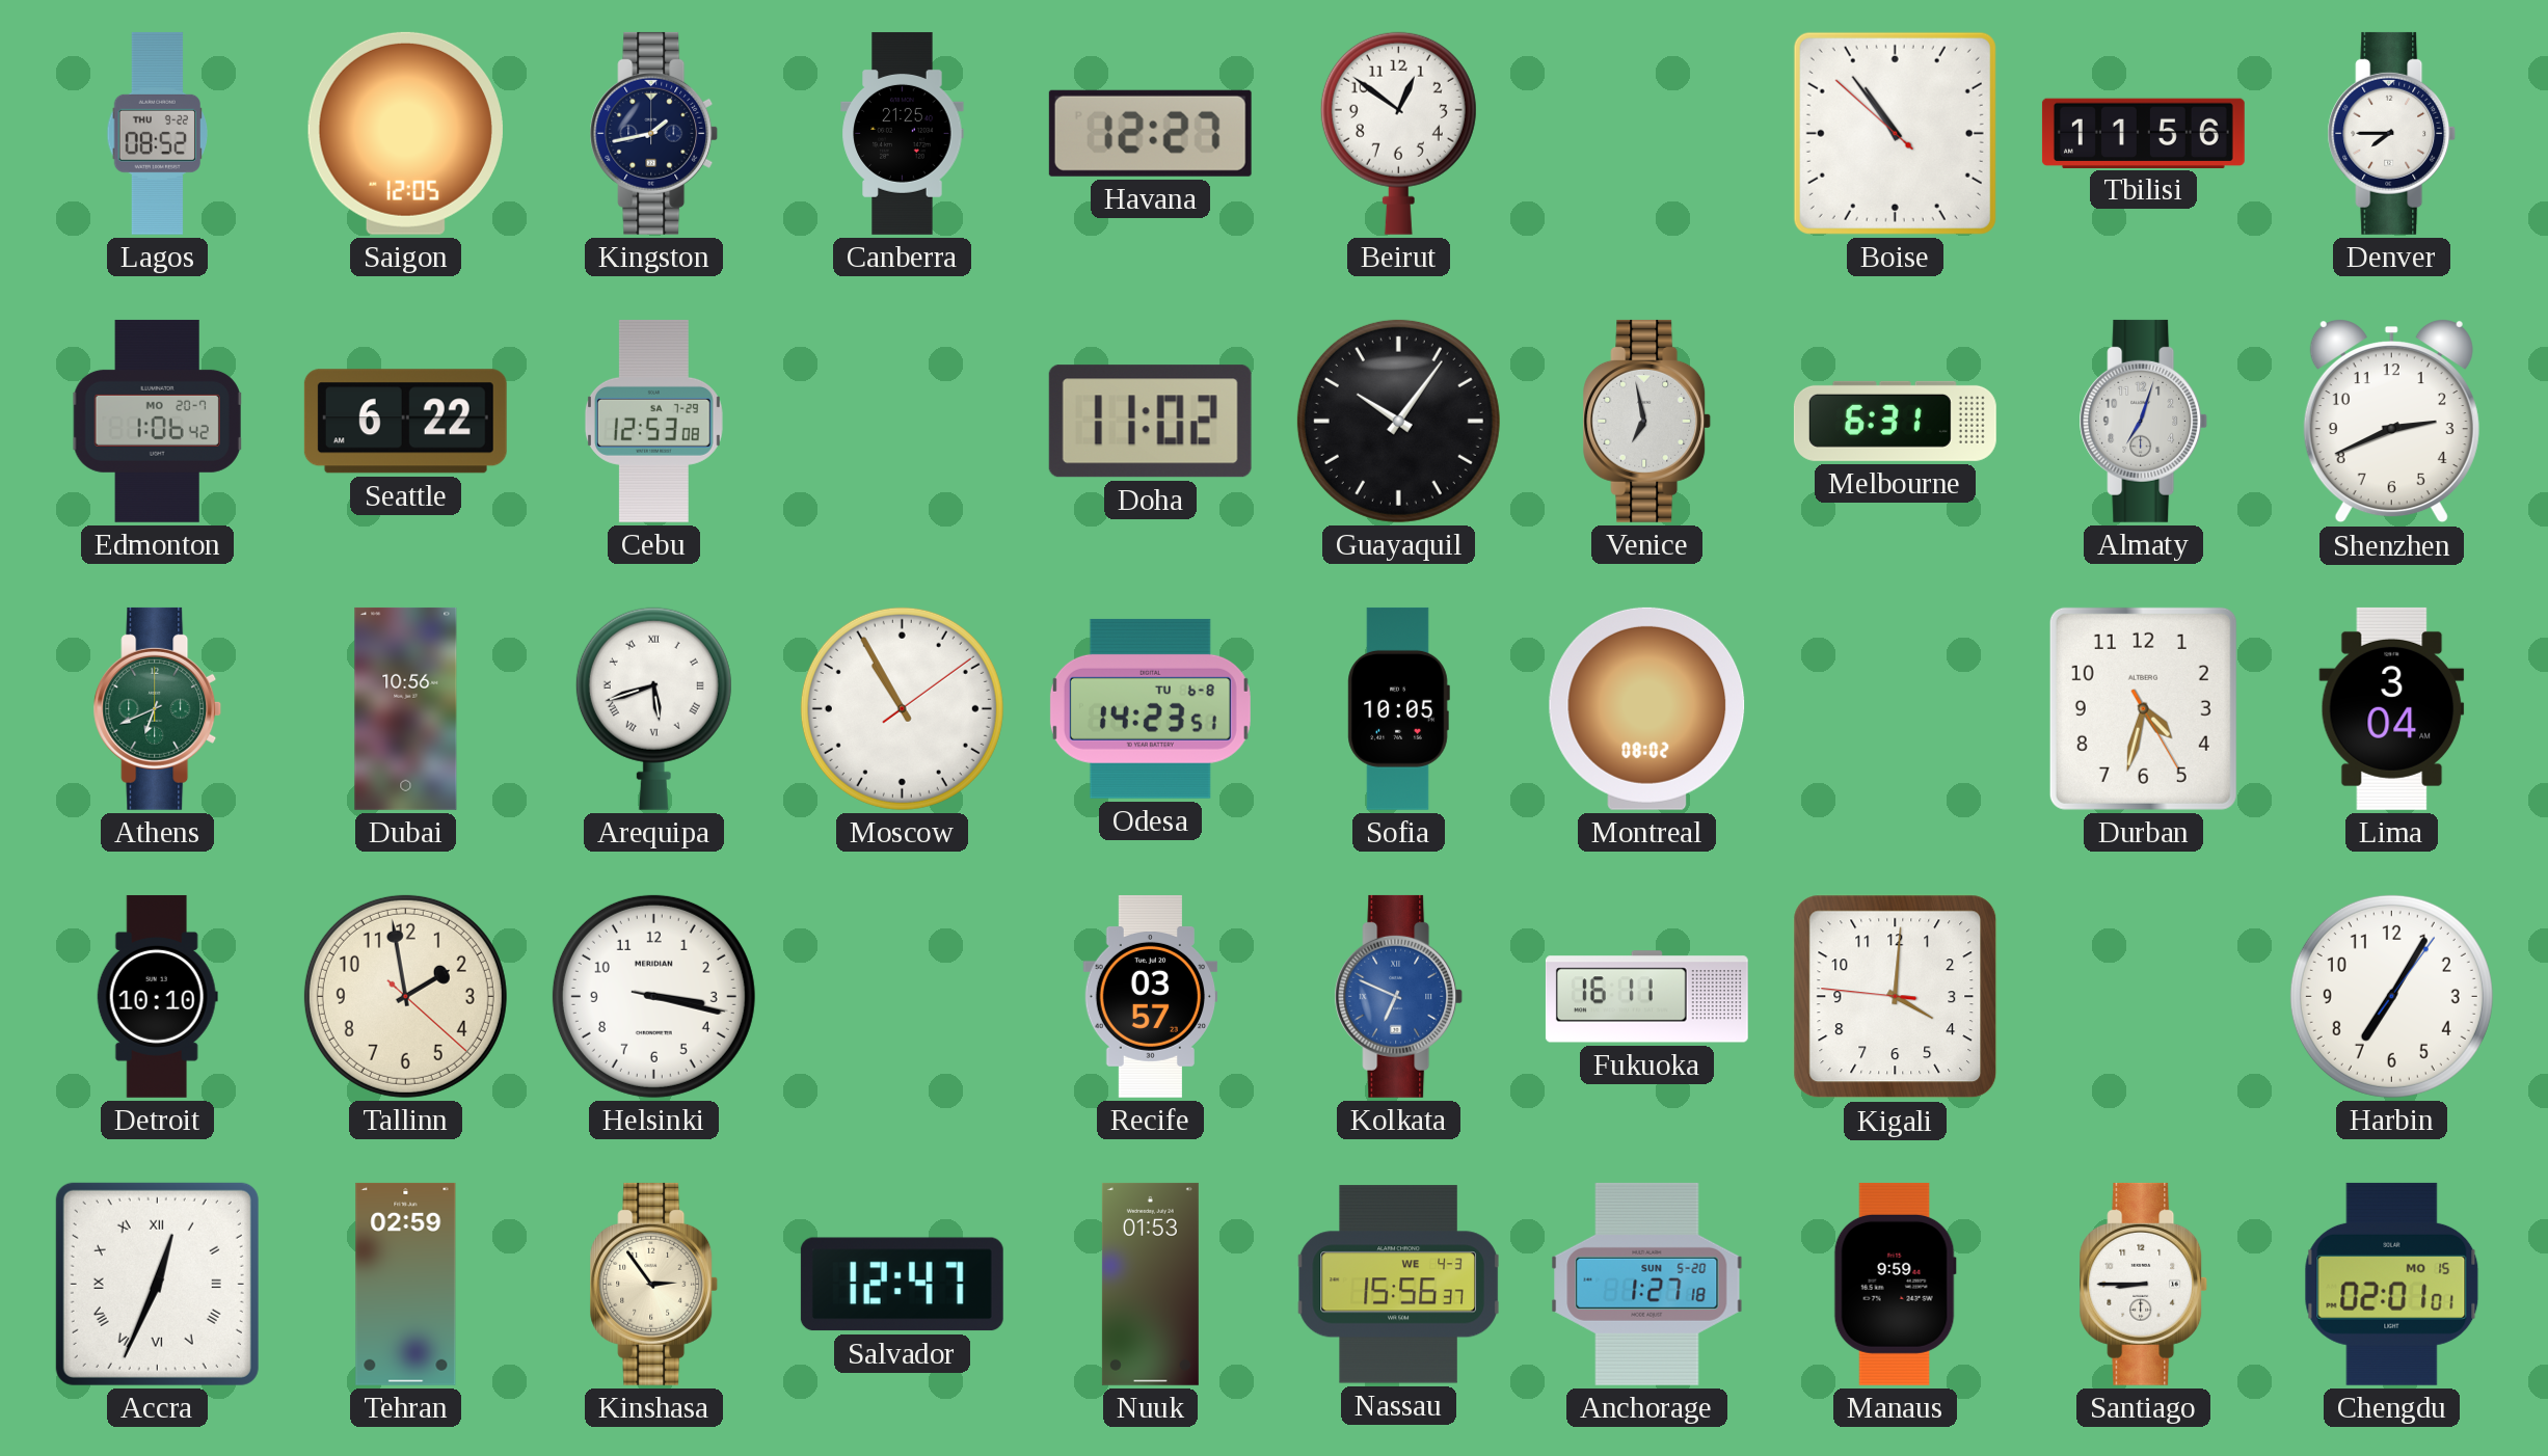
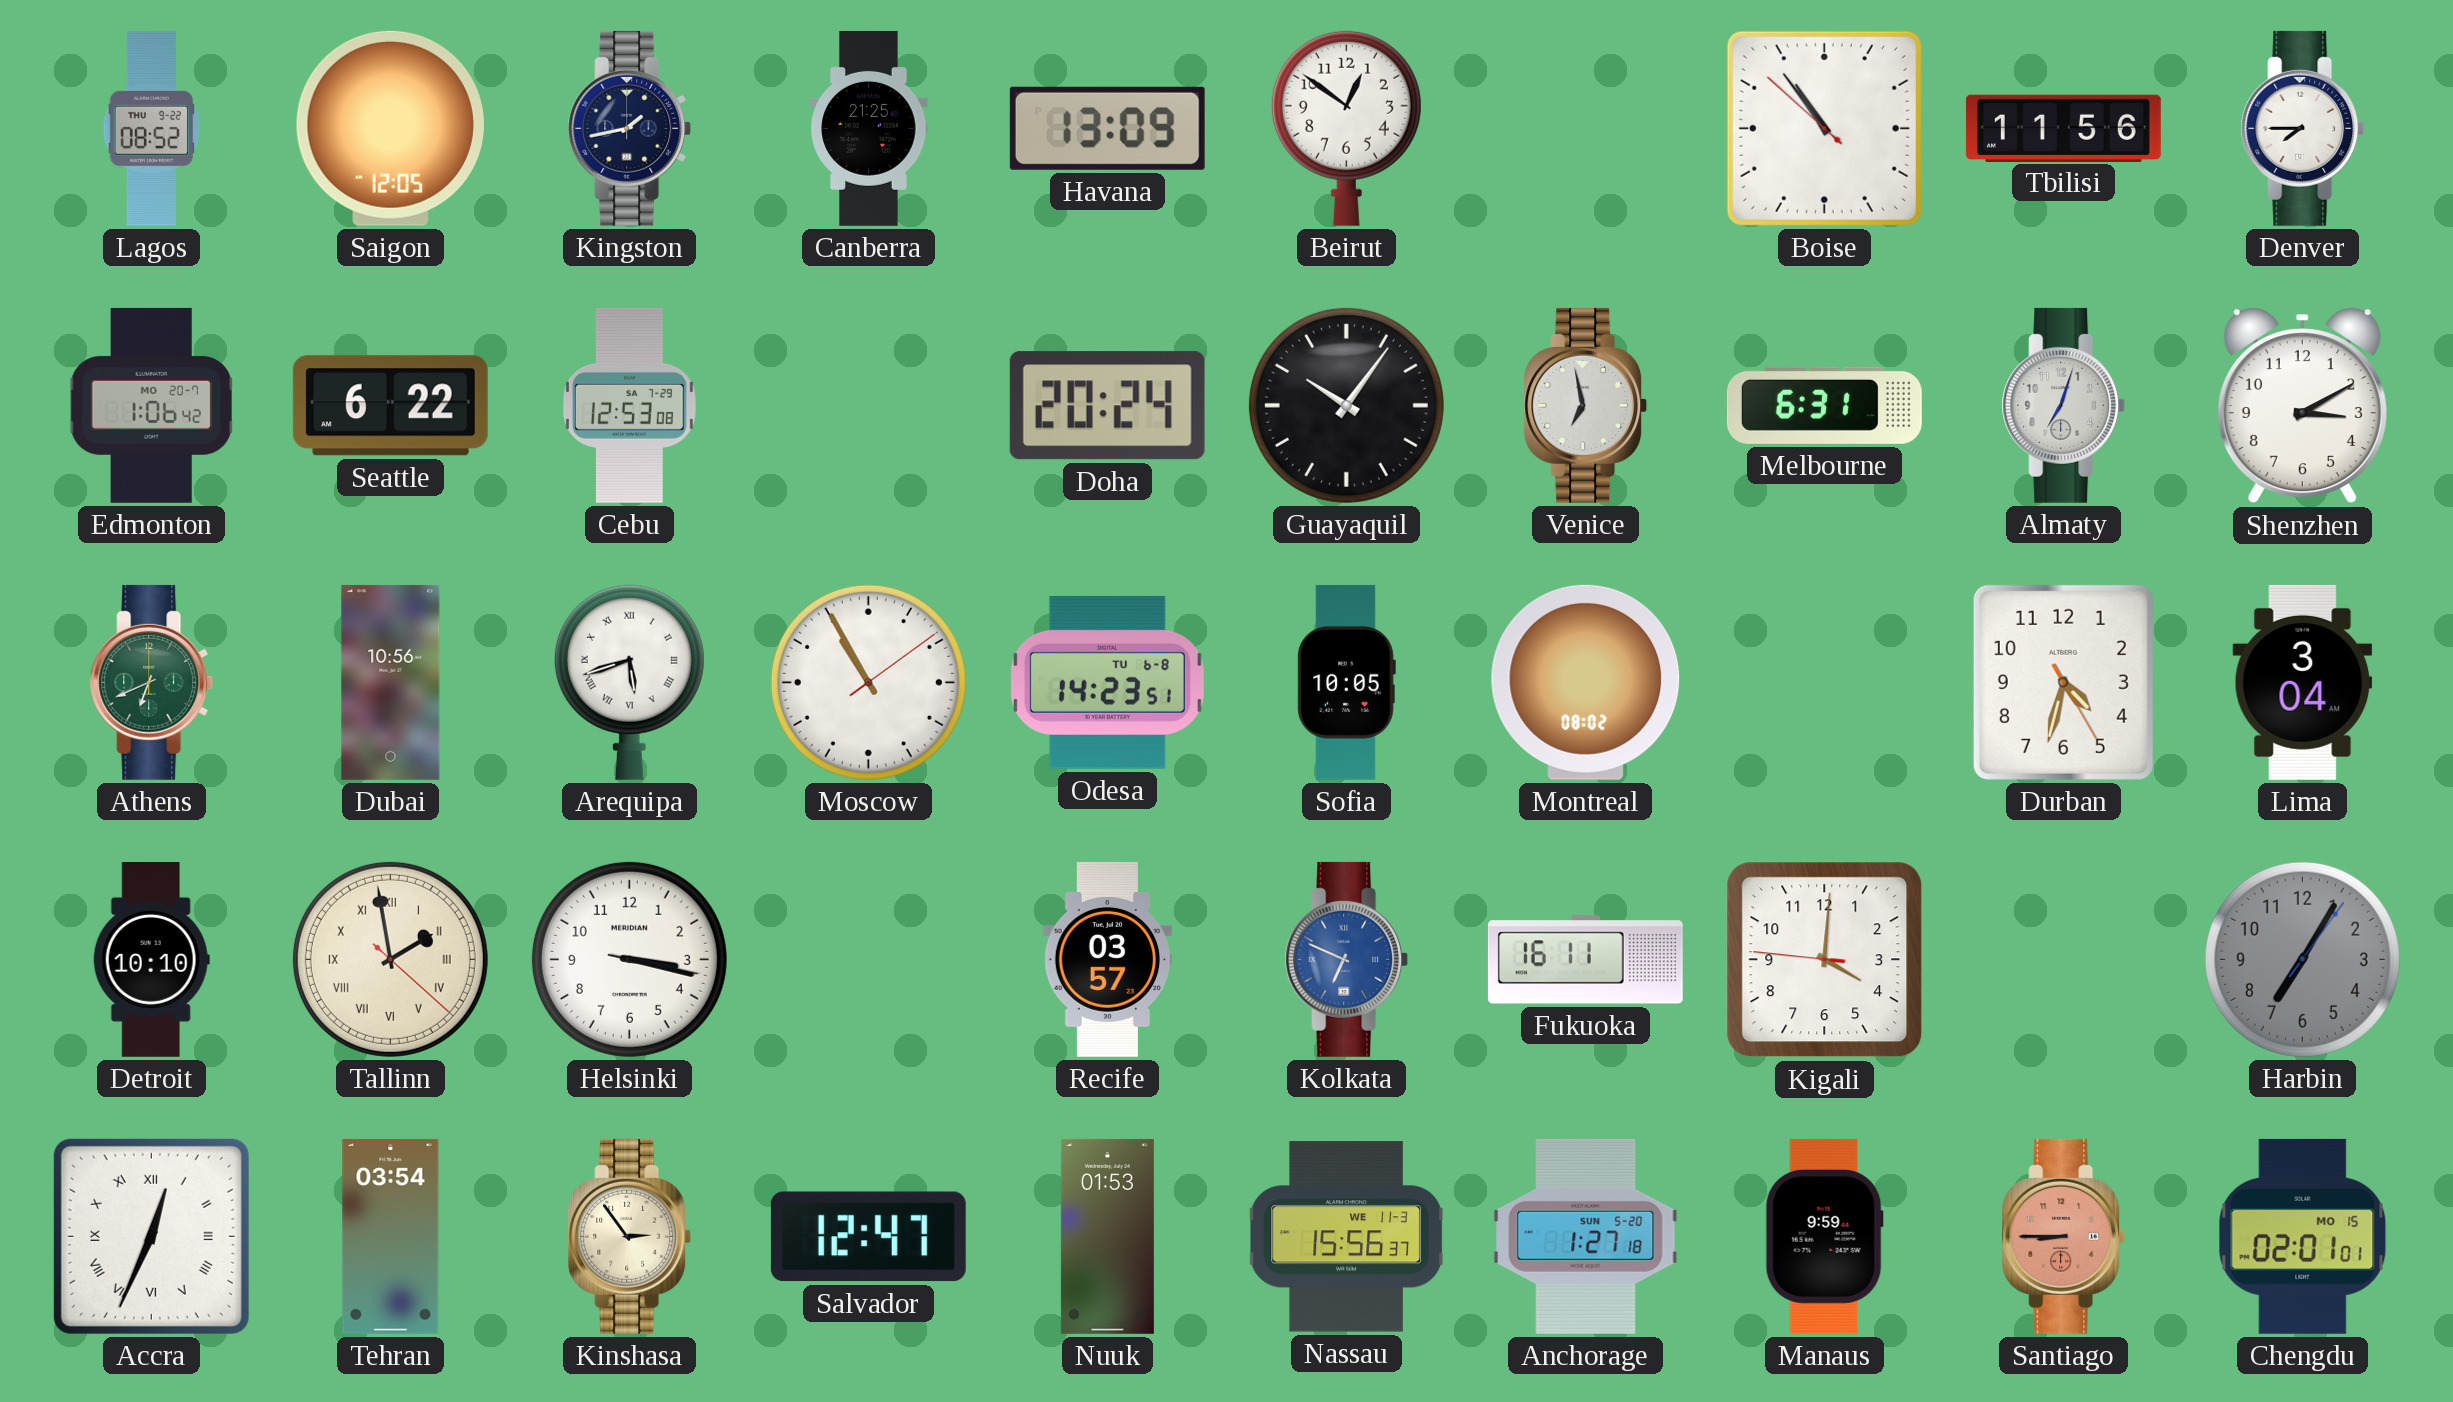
Havana: 12:27 -> 13:09
Doha: 11:02 -> 20:24
Shenzhen: 2:41 -> 3:10
Tallinn numerals: Arabic -> Roman
Harbin dial: white -> grey
Tehran: 02:59 -> 03:54
Nassau date: WE 4-3 -> WE 11-3
Santiago dial: white -> salmon
